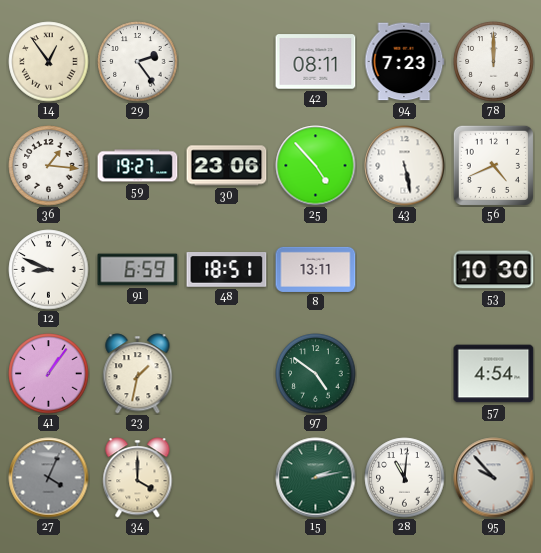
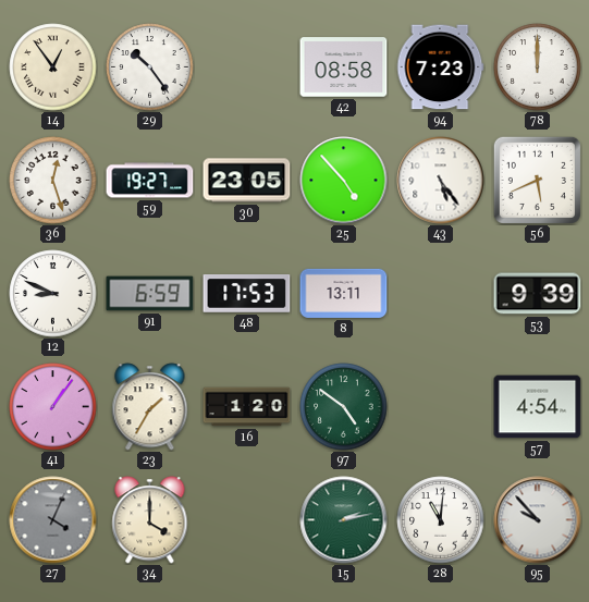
29: 2:24 -> 10:24
42: 08:11 -> 08:58
36: 1:16 -> 12:27
30: 23:06 -> 23:05
43: 5:28 -> 5:24
56: 4:41 -> 5:41
48: 18:51 -> 17:53
53: 10:30 -> 9:39
23: 1:32 -> 1:35
16: none -> 1:20
